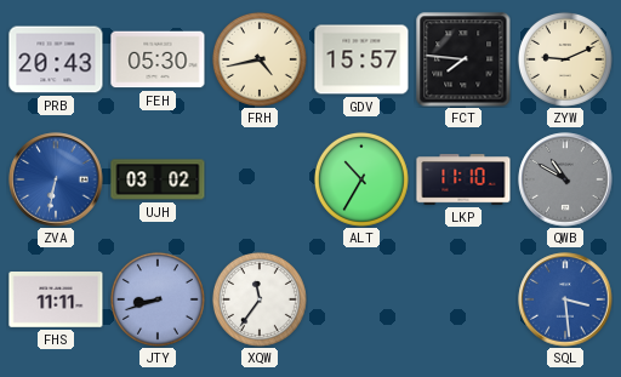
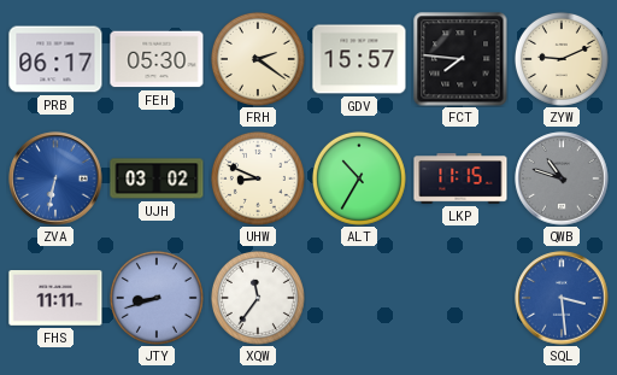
PRB: 20:43 -> 06:17
FRH: 4:43 -> 2:21
UHW: none -> 8:49
LKP: 11:10 -> 11:15
QWB: 10:50 -> 10:48
